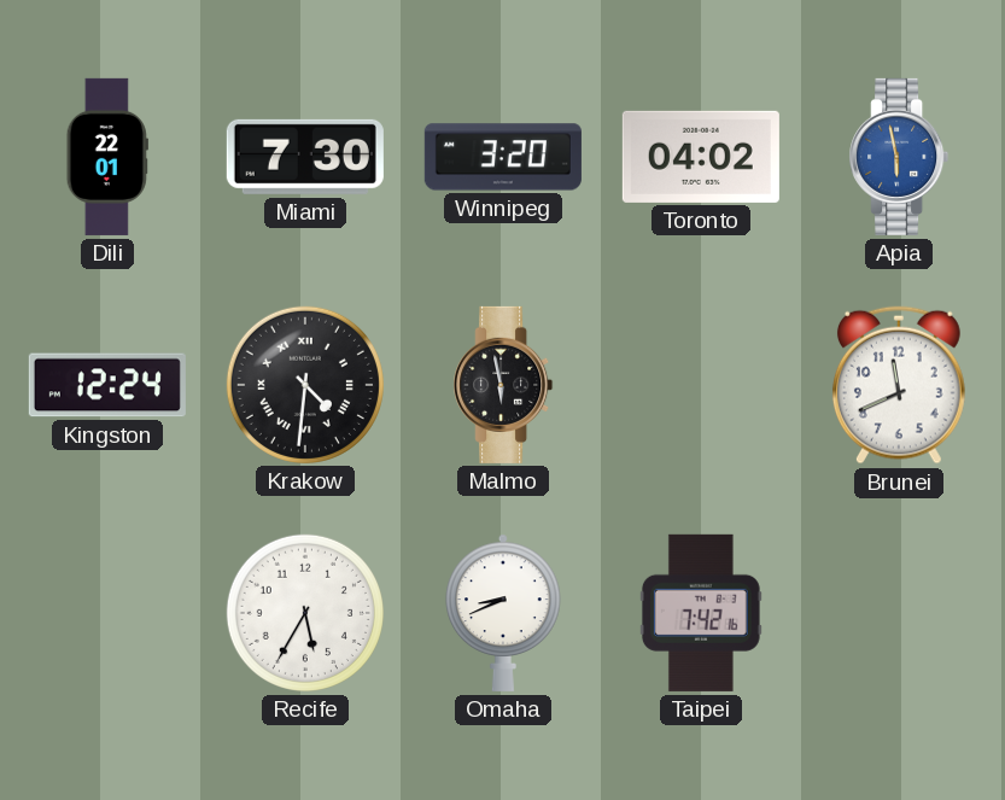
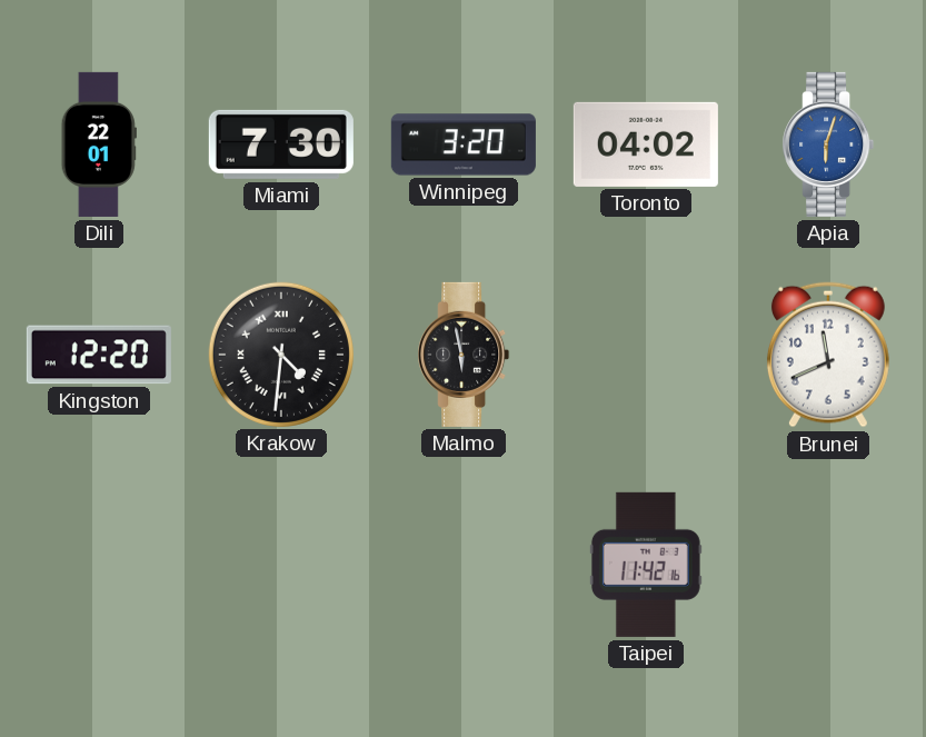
Apia: 5:58 -> 6:03
Kingston: 12:24 -> 12:20
Recife: 5:35 -> none
Omaha: 8:41 -> none
Taipei: 7:42 -> 11:42
